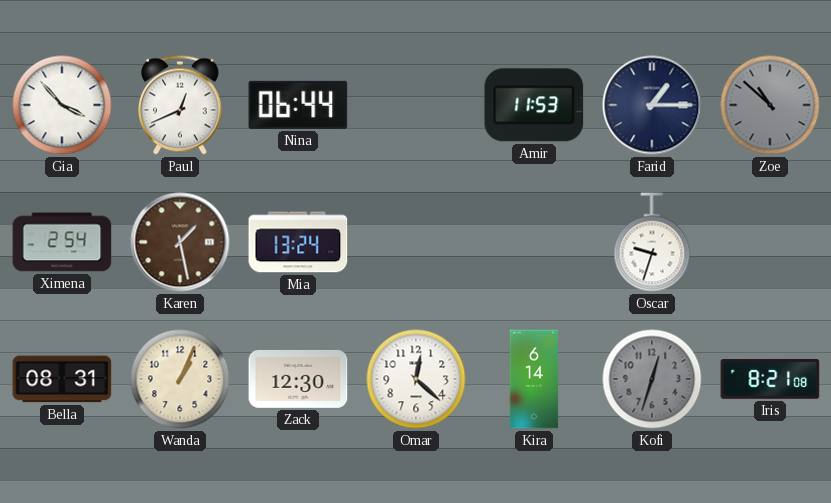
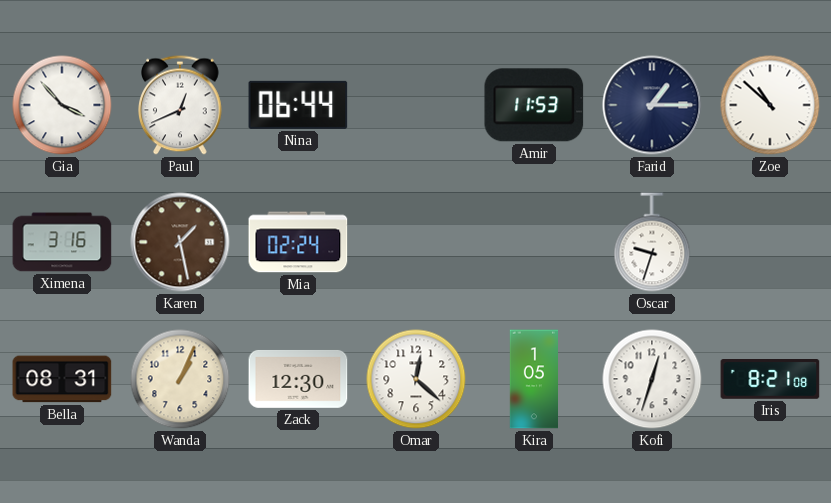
Zoe dial: grey -> white
Ximena: 2:54 -> 3:16
Mia: 13:24 -> 02:24
Kira: 6:14 -> 1:05
Kofi dial: grey -> white
